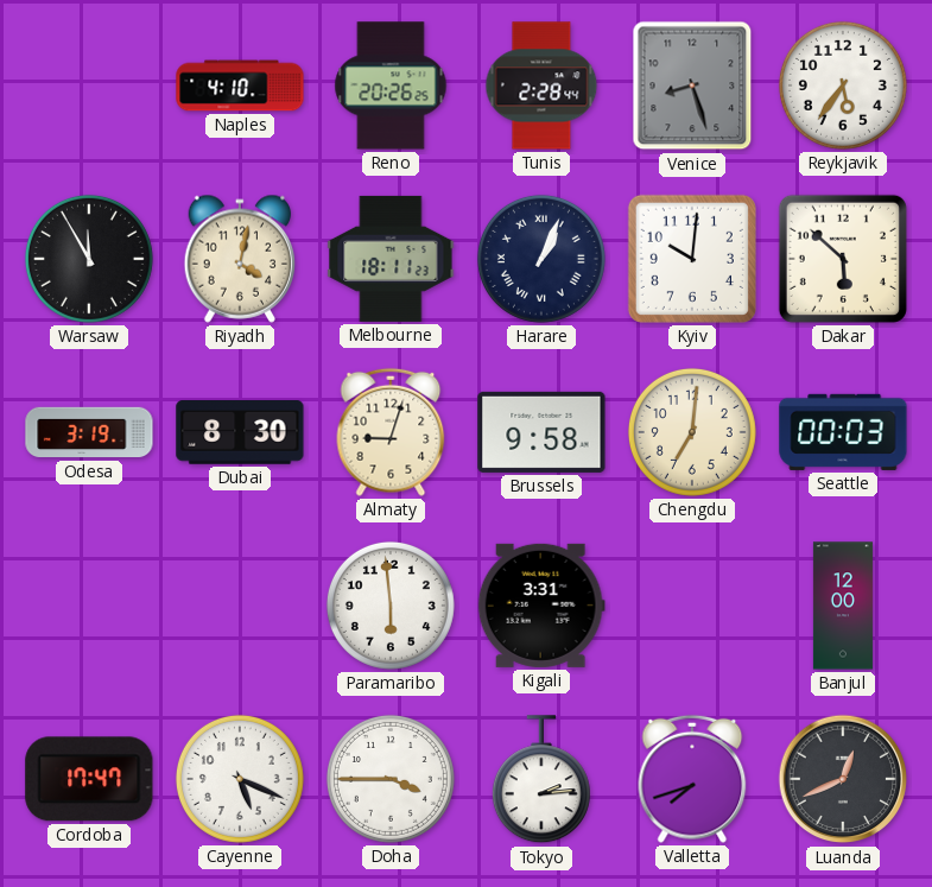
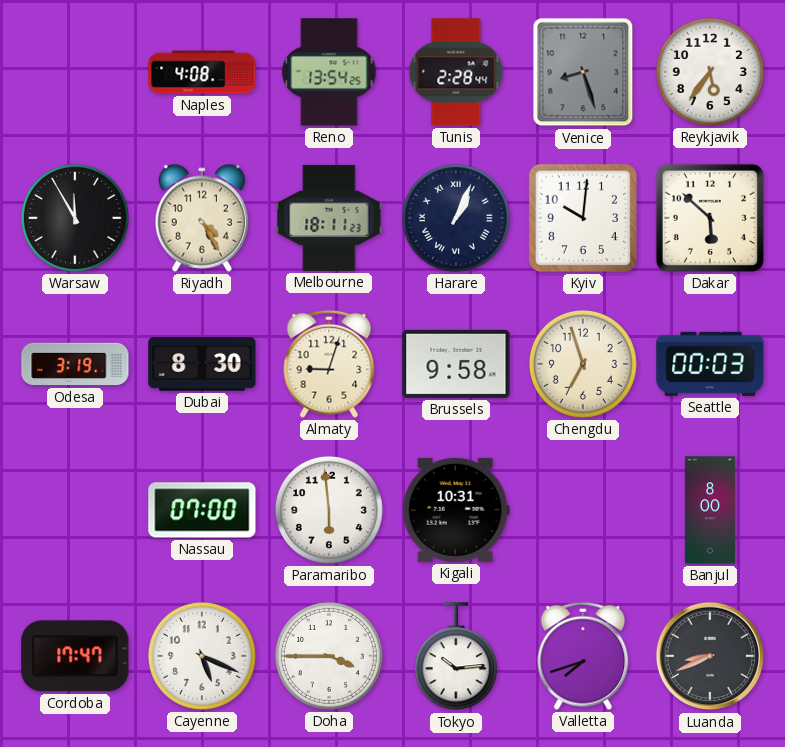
Naples: 4:10 -> 4:08
Reno: 20:26 -> 13:54
Riyadh: 4:02 -> 4:25
Chengdu: 7:01 -> 6:57
Nassau: none -> 07:00
Kigali: 3:31 -> 10:31
Banjul: 12:00 -> 8:00
Tokyo: 2:14 -> 10:14
Luanda: 12:41 -> 8:41
